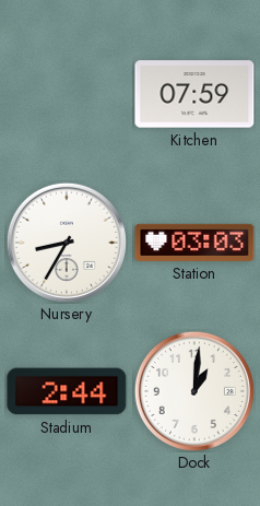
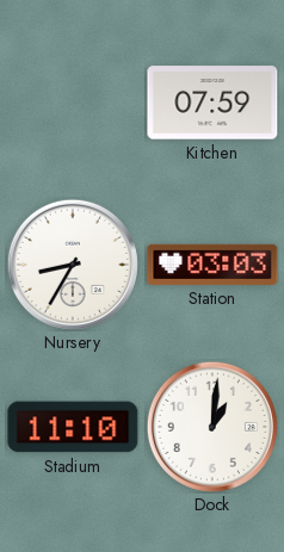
Stadium: 2:44 -> 11:10
